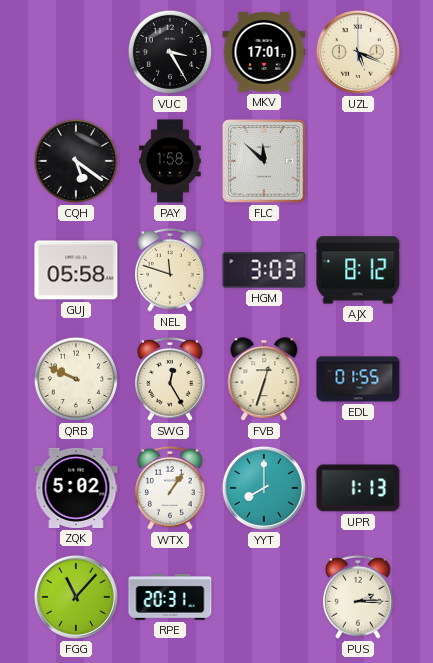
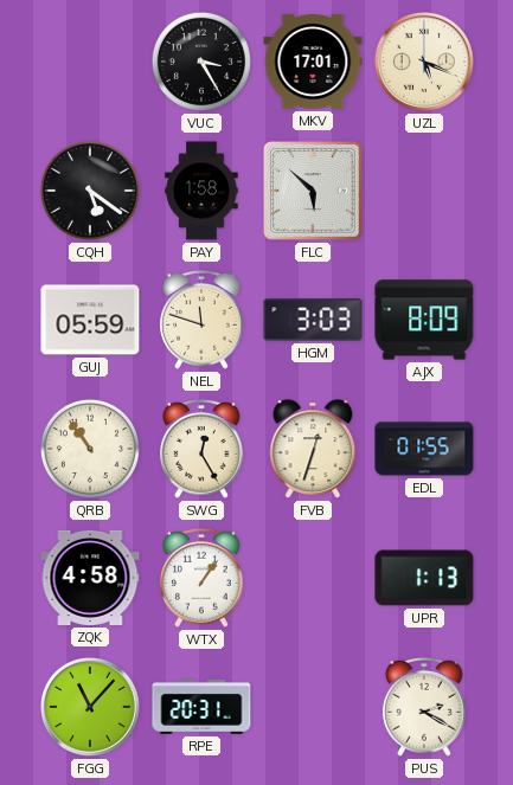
FLC: 11:52 -> 5:52
GUJ: 05:58 -> 05:59
AJX: 8:12 -> 8:09
QRB: 9:49 -> 10:54
ZQK: 5:02 -> 4:58
YYT: 8:00 -> none
PUS: 2:15 -> 2:20
